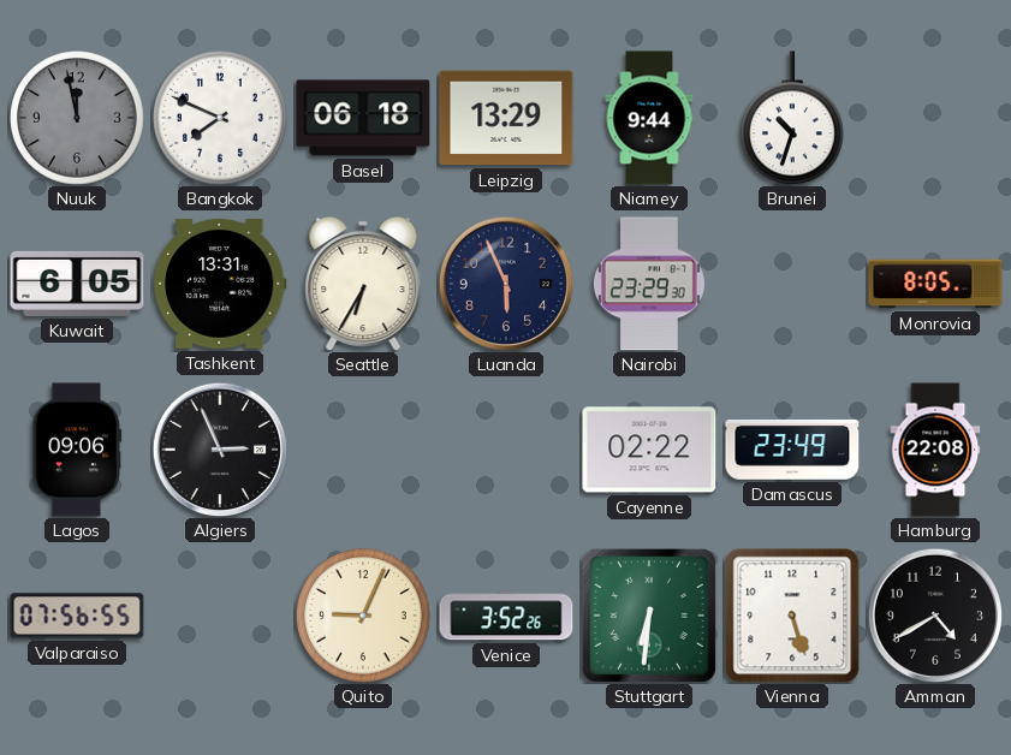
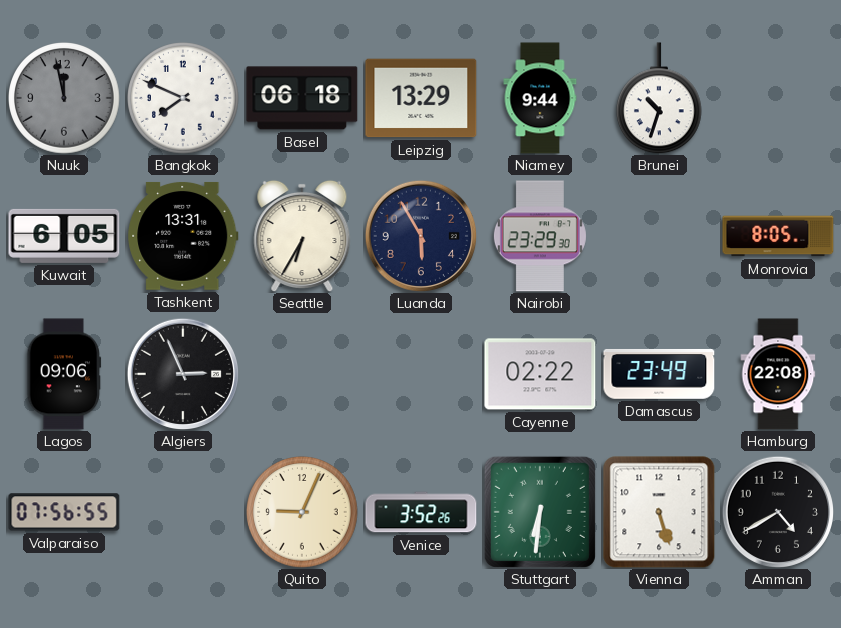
Luanda: 5:56 -> 5:55
